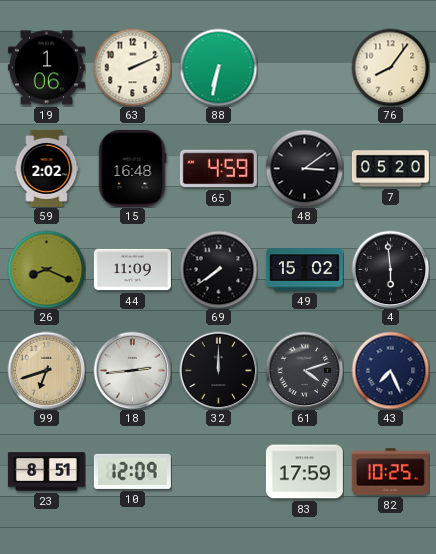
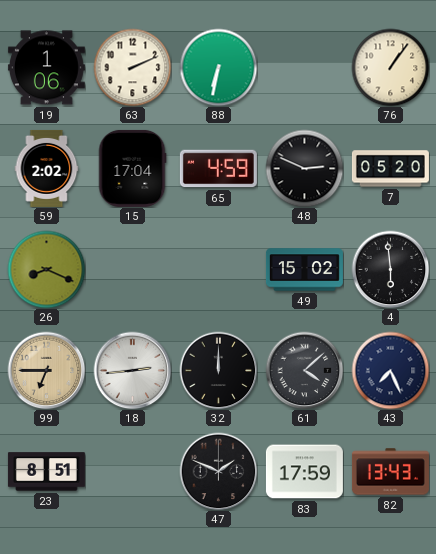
76: 8:06 -> 1:06
15: 16:48 -> 17:04
48: 3:09 -> 2:49
44: 11:09 -> none
69: 7:39 -> none
99: 6:42 -> 6:45
61: 4:12 -> 4:08
10: 12:09 -> none
47: none -> 1:49
82: 10:25 -> 13:43
